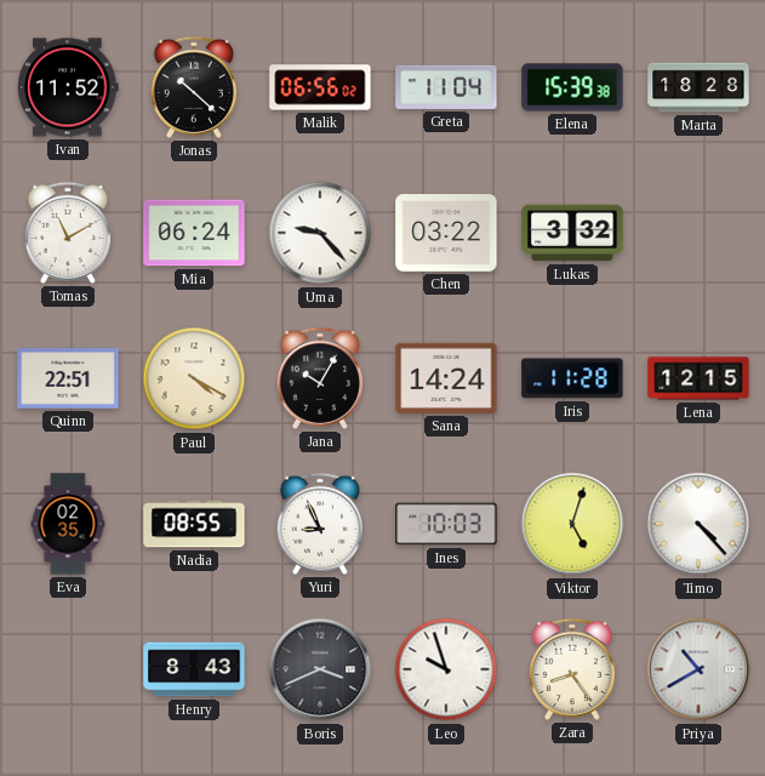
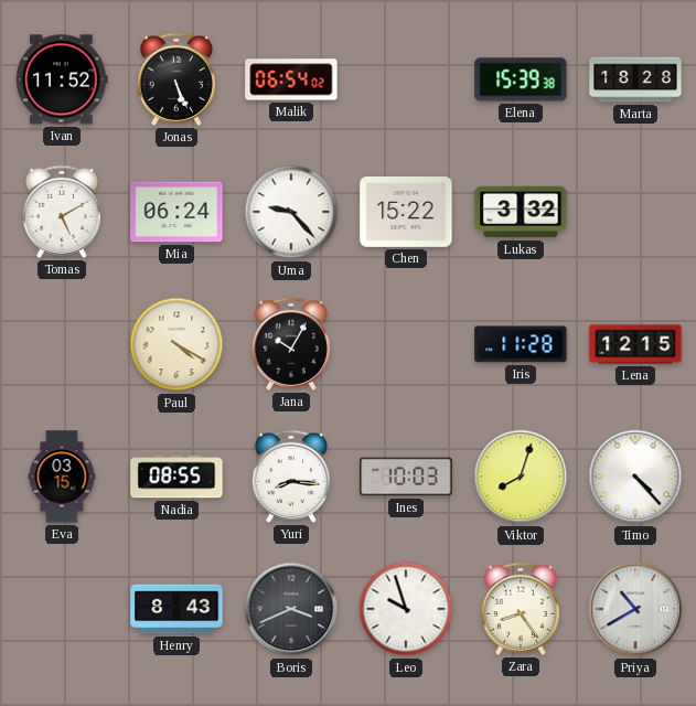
Jonas: 10:22 -> 5:26
Malik: 06:56 -> 06:54
Greta: 11:04 -> none
Tomas: 11:10 -> 5:10
Chen: 03:22 -> 15:22
Quinn: 22:51 -> none
Sana: 14:24 -> none
Eva: 02:35 -> 03:15
Yuri: 8:56 -> 8:16
Viktor: 5:03 -> 8:03
